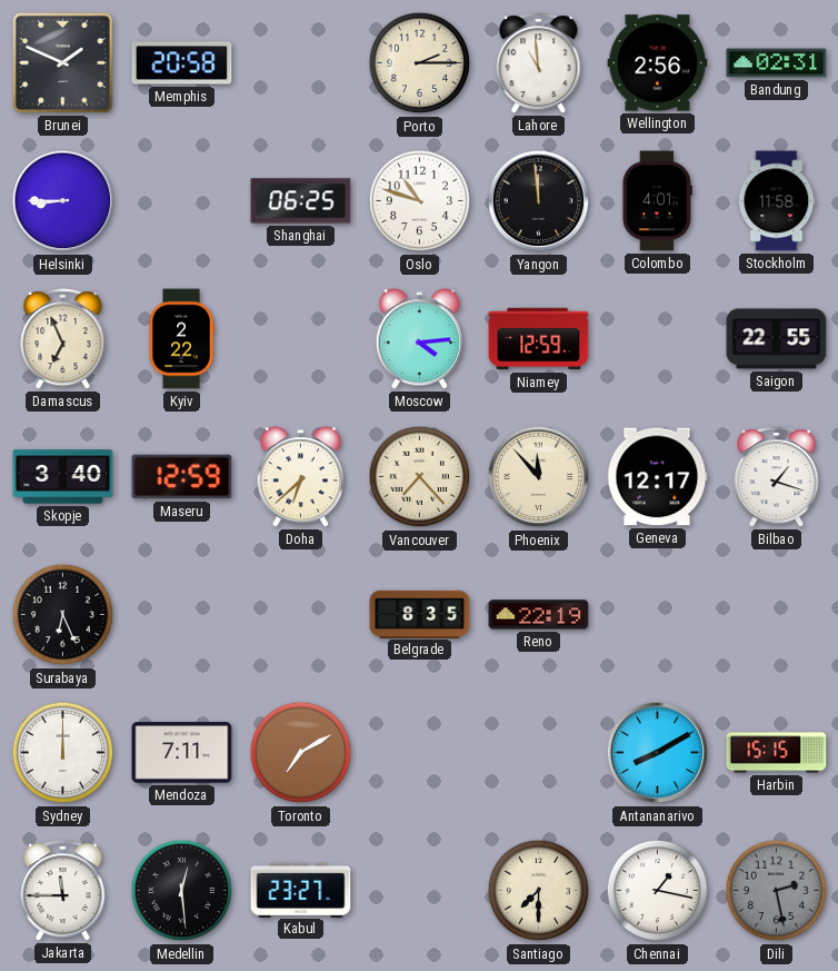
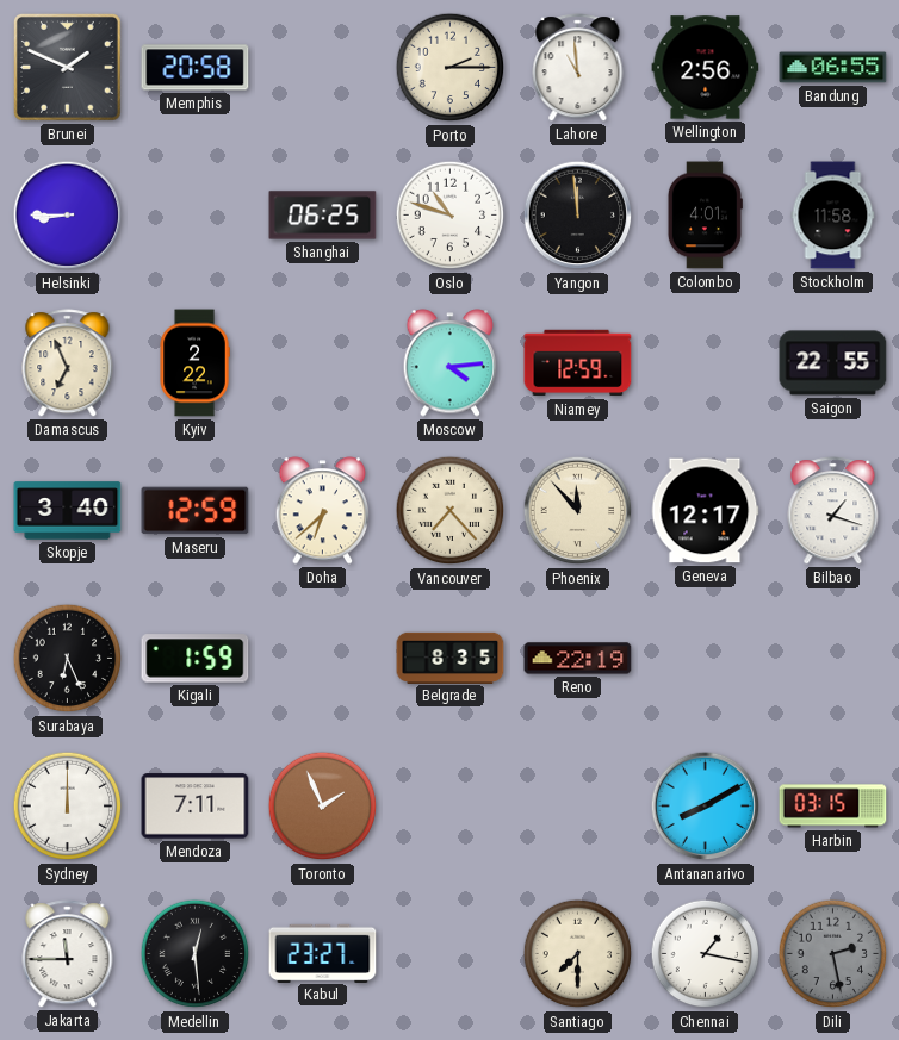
Bandung: 02:31 -> 06:55
Kigali: none -> 1:59
Toronto: 7:10 -> 1:56
Harbin: 15:15 -> 03:15
